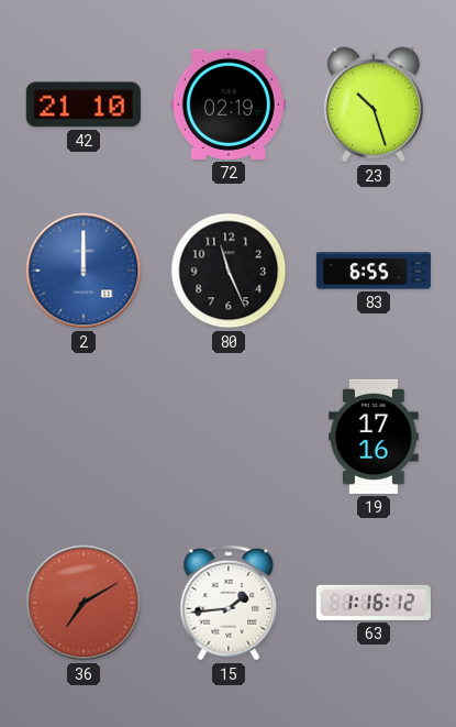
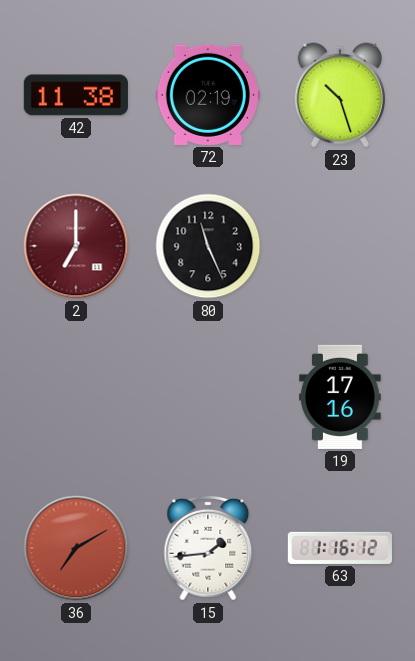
42: 21:10 -> 11:38
2: 12:00 -> 7:00
2 dial: blue -> burgundy
83: 6:55 -> none
